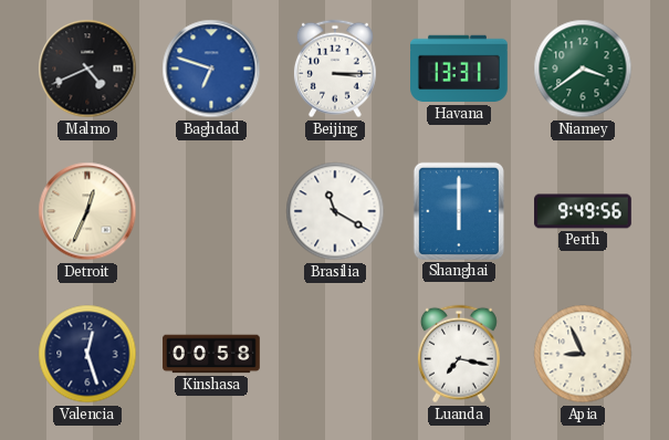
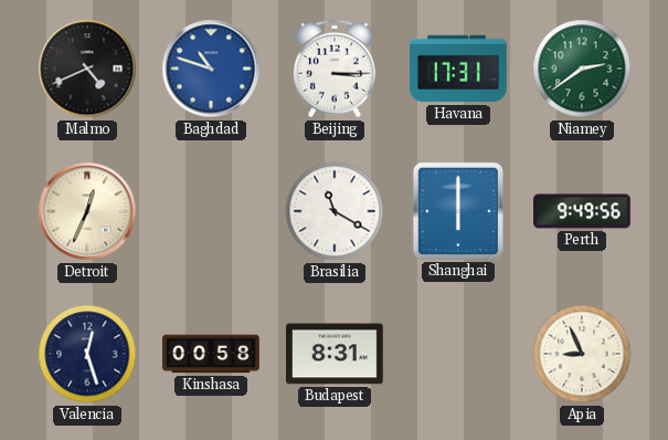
Baghdad: 6:48 -> 10:48
Havana: 13:31 -> 17:31
Niamey: 3:39 -> 2:39
Budapest: none -> 8:31
Luanda: 7:17 -> none
